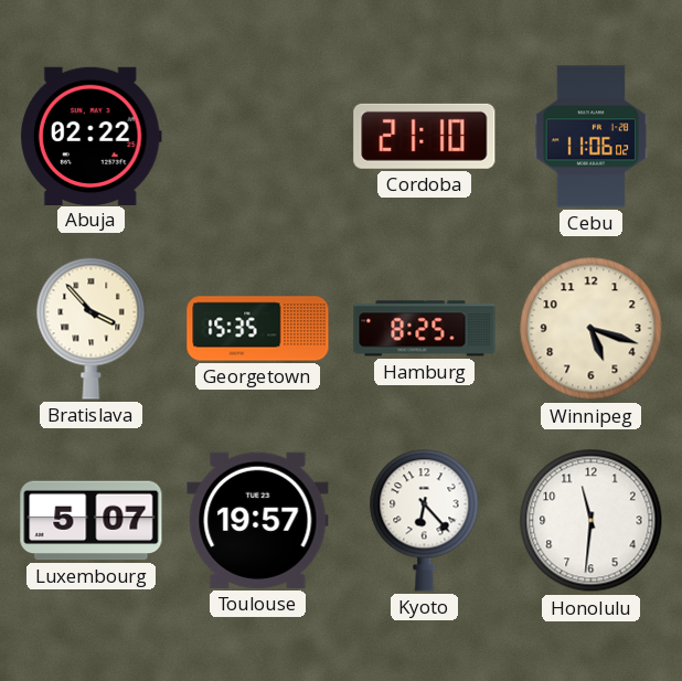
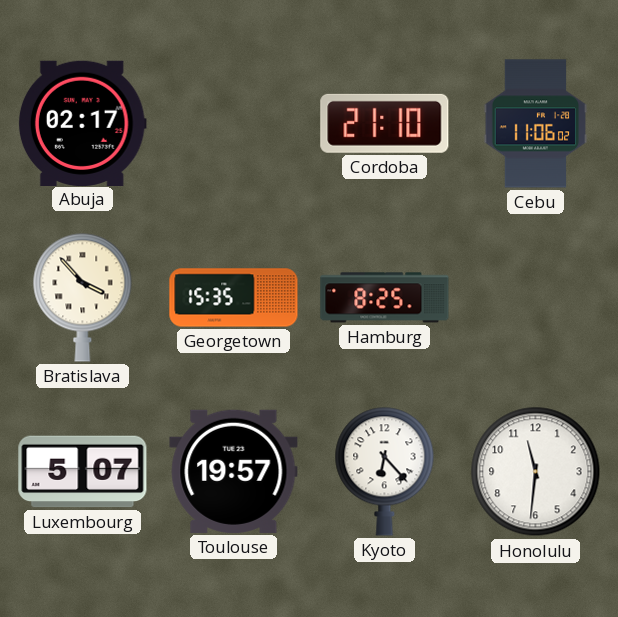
Abuja: 02:22 -> 02:17
Winnipeg: 5:18 -> none
